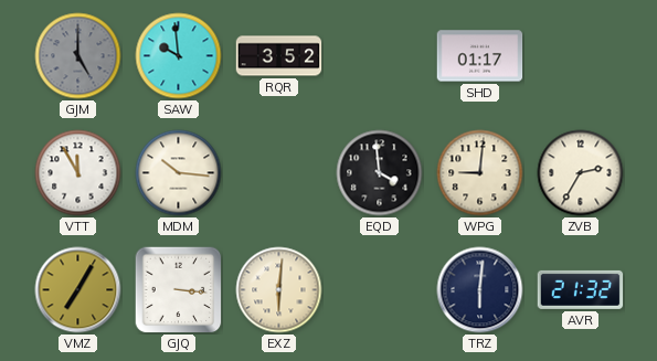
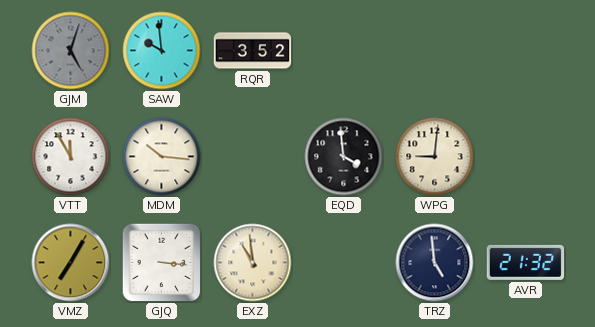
GJM: 5:00 -> 5:03
SHD: 01:17 -> none
ZVB: 2:35 -> none
EXZ: 6:01 -> 10:59
TRZ: 6:01 -> 4:59
